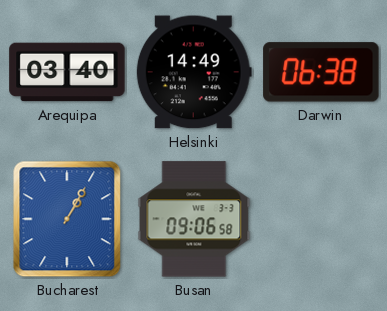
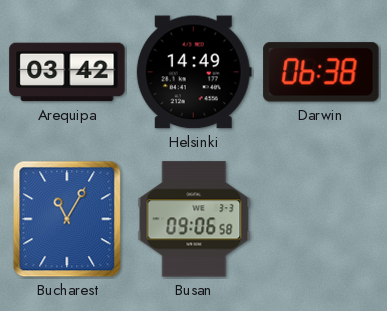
Arequipa: 03:40 -> 03:42
Bucharest: 1:05 -> 11:05
